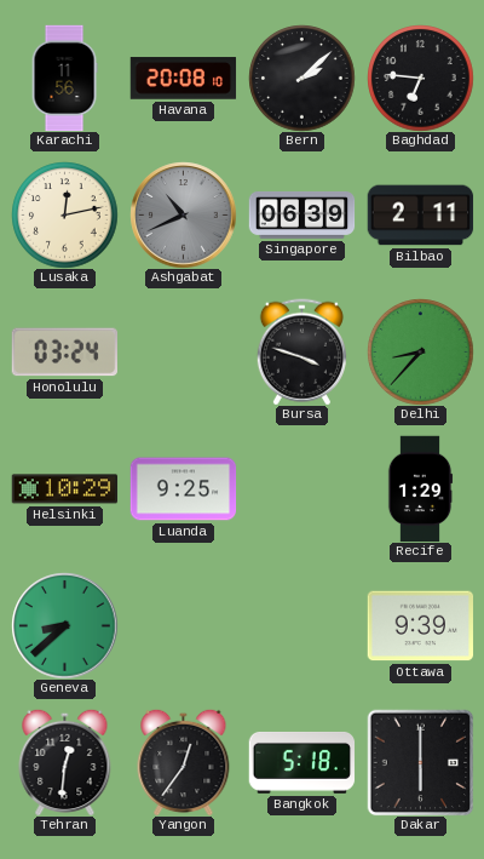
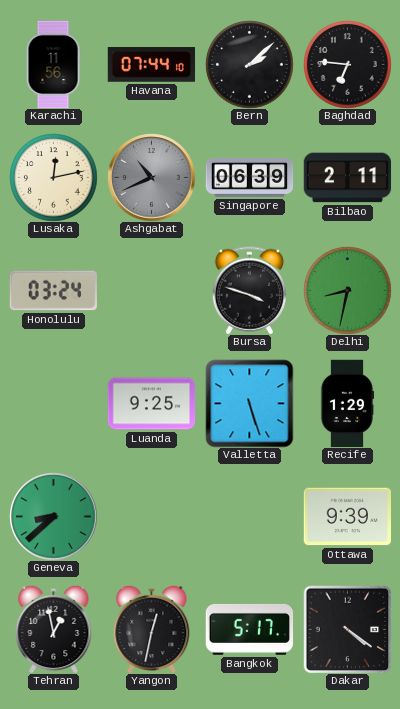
Havana: 20:08 -> 07:44
Delhi: 8:37 -> 8:32
Helsinki: 10:29 -> none
Valletta: none -> 5:27
Tehran: 12:31 -> 12:58
Yangon: 12:36 -> 12:32
Bangkok: 5:18 -> 5:17
Dakar: 6:00 -> 4:21
